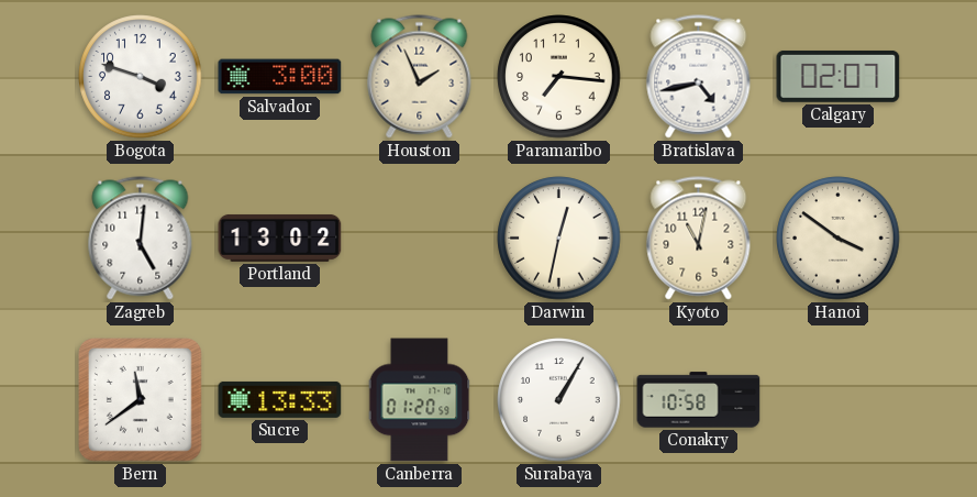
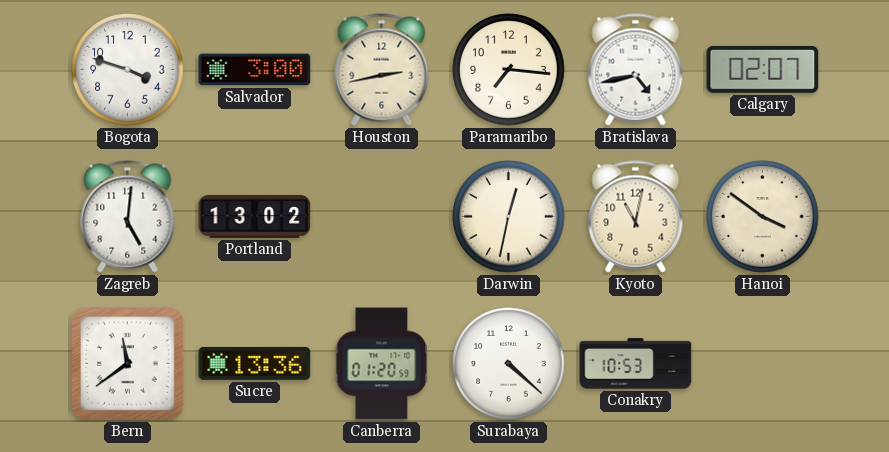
Houston: 1:56 -> 2:43
Sucre: 13:33 -> 13:36
Surabaya: 1:05 -> 4:22
Conakry: 10:58 -> 10:53
